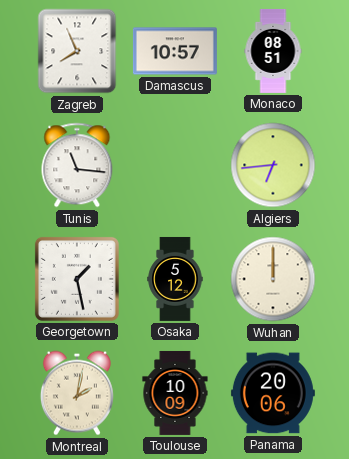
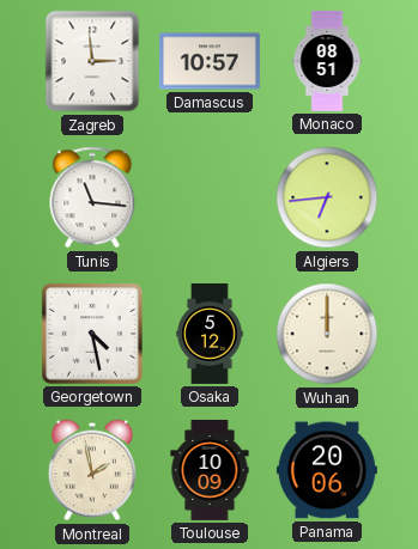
Zagreb: 7:56 -> 2:59
Georgetown: 1:28 -> 4:28
Montreal: 2:02 -> 1:58
